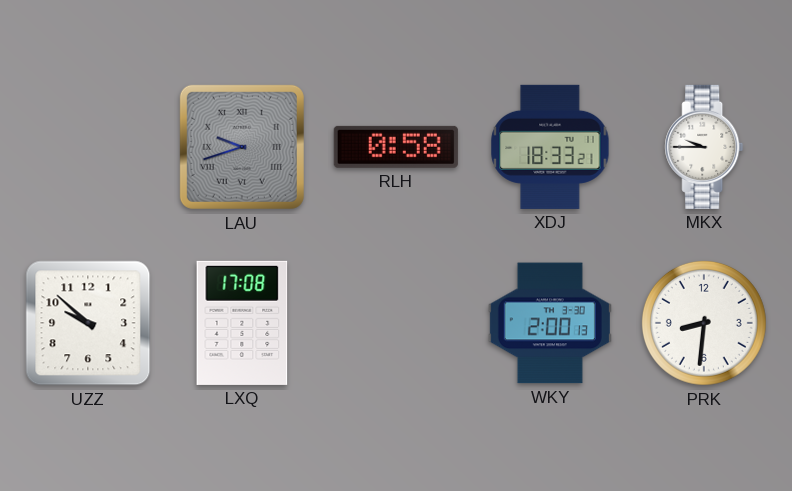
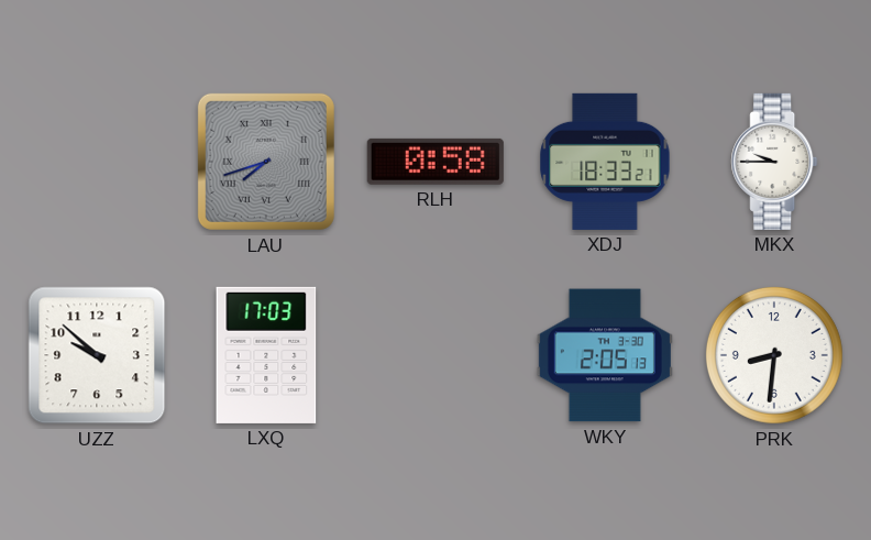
LAU: 9:42 -> 7:42
LXQ: 17:08 -> 17:03
WKY: 2:00 -> 2:05
